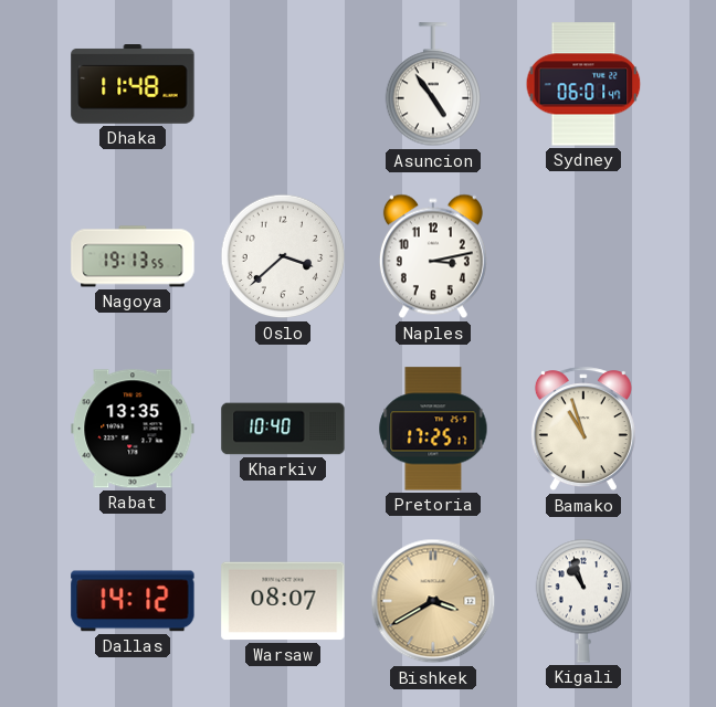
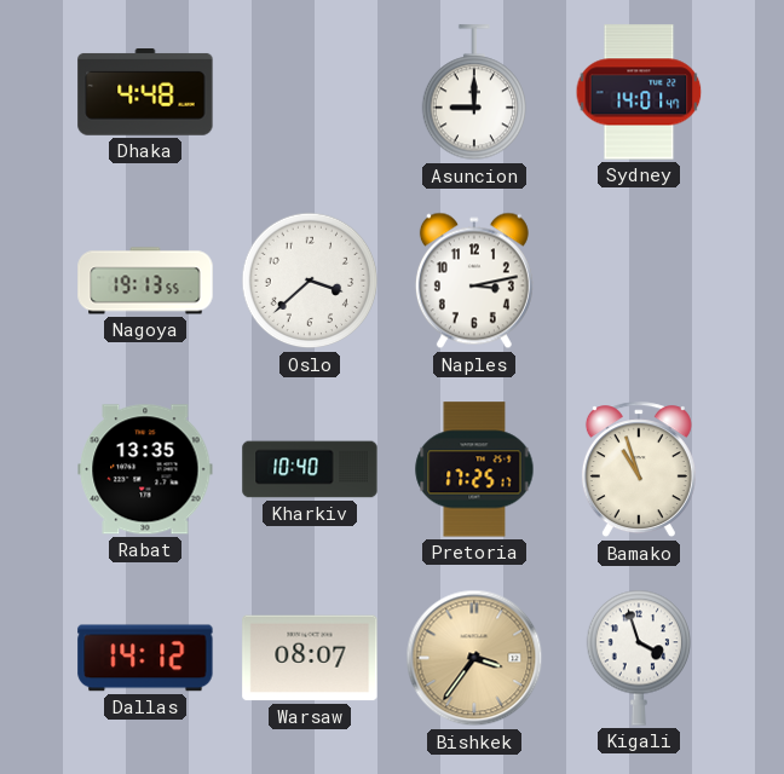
Dhaka: 11:48 -> 4:48
Asuncion: 4:54 -> 9:00
Sydney: 06:01 -> 14:01
Bishkek: 3:40 -> 3:36
Kigali: 10:57 -> 3:57
